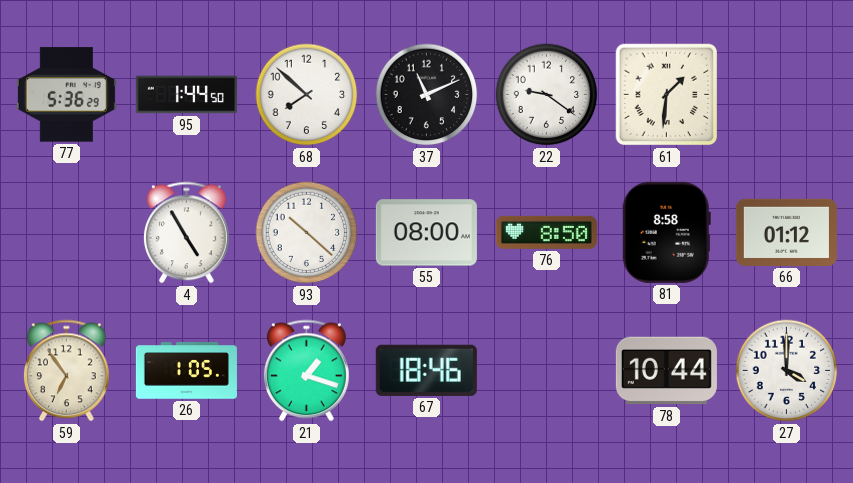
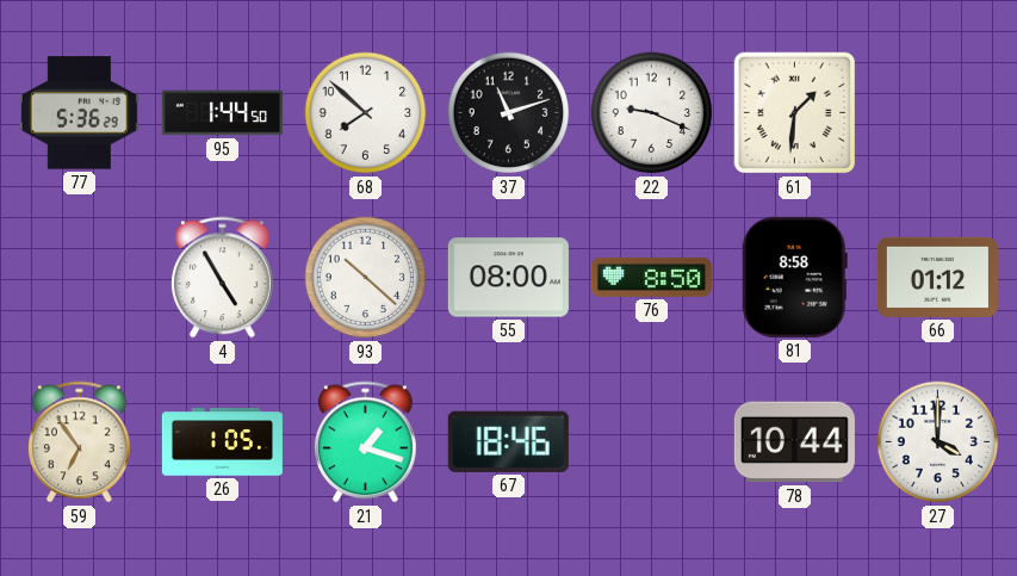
37: 11:11 -> 11:12
22: 9:21 -> 9:19
